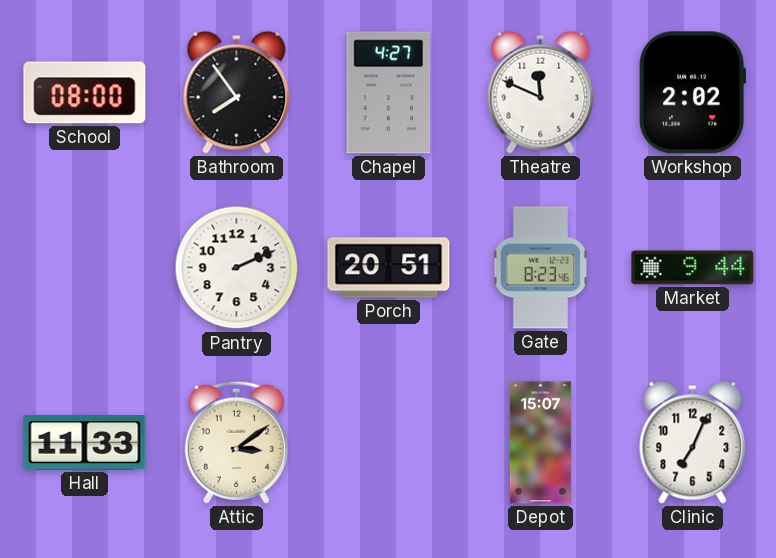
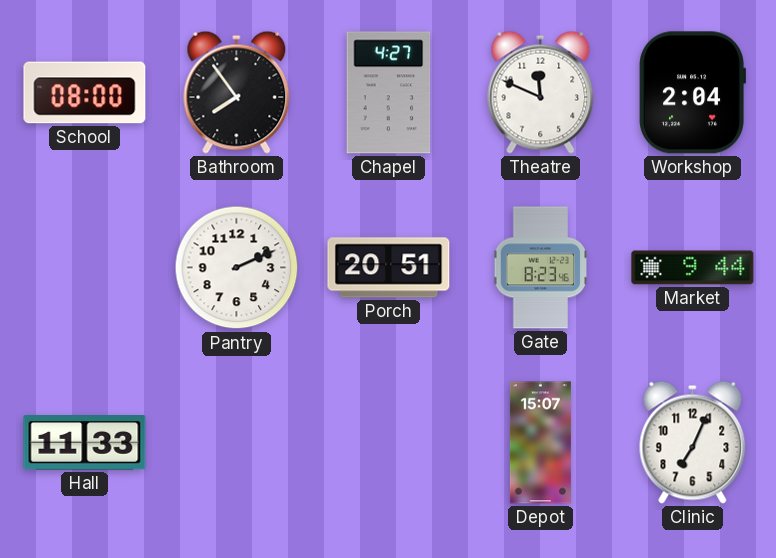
Workshop: 2:02 -> 2:04
Attic: 3:09 -> none
